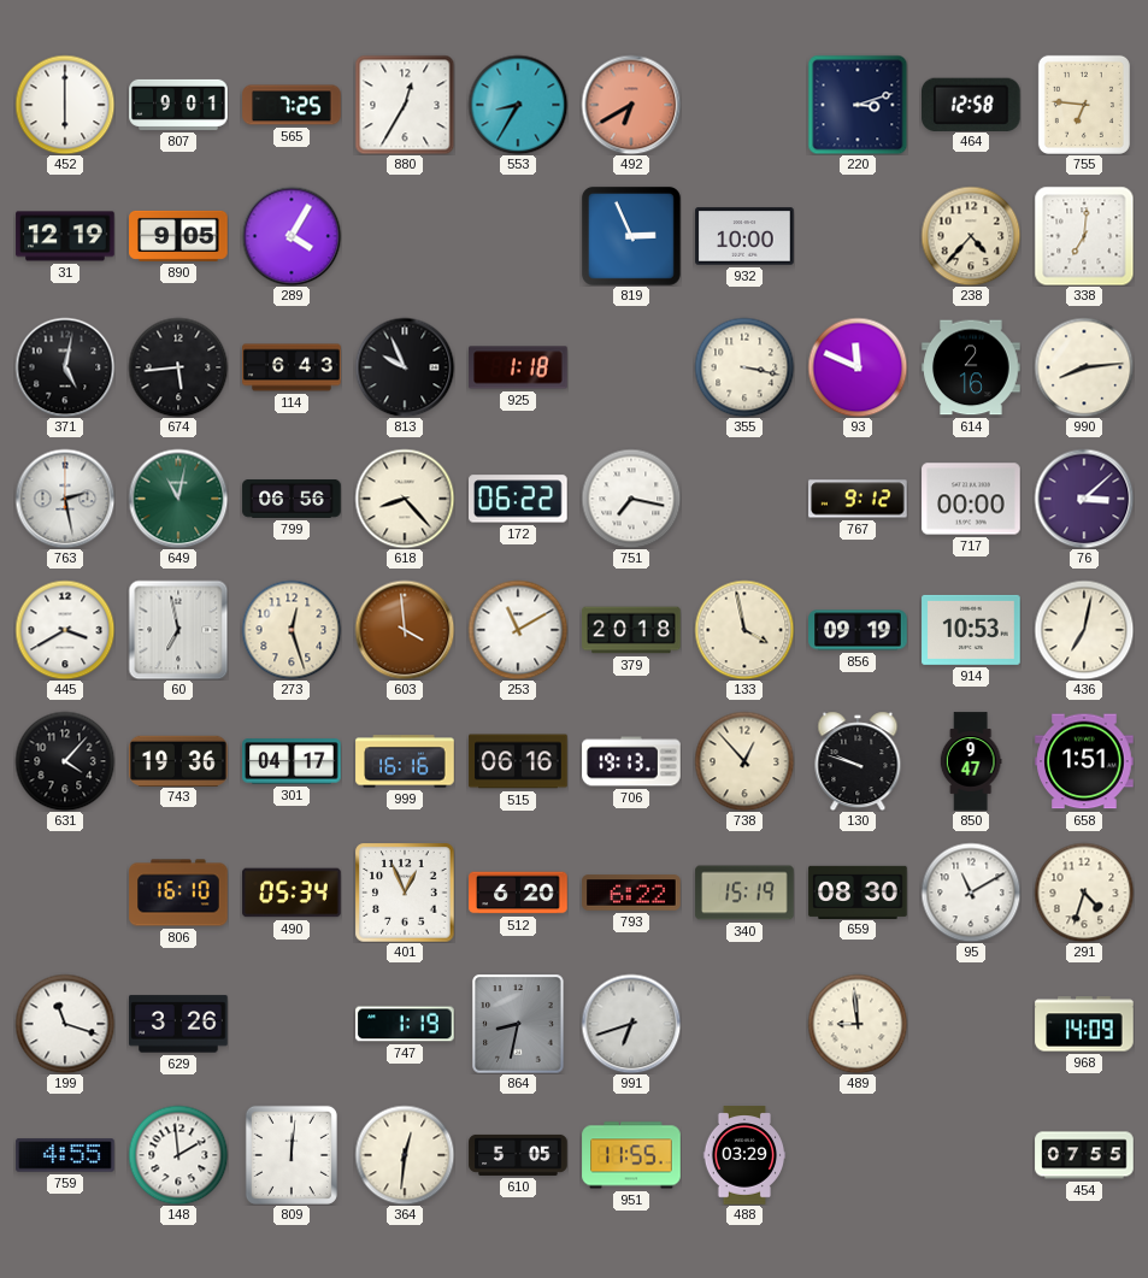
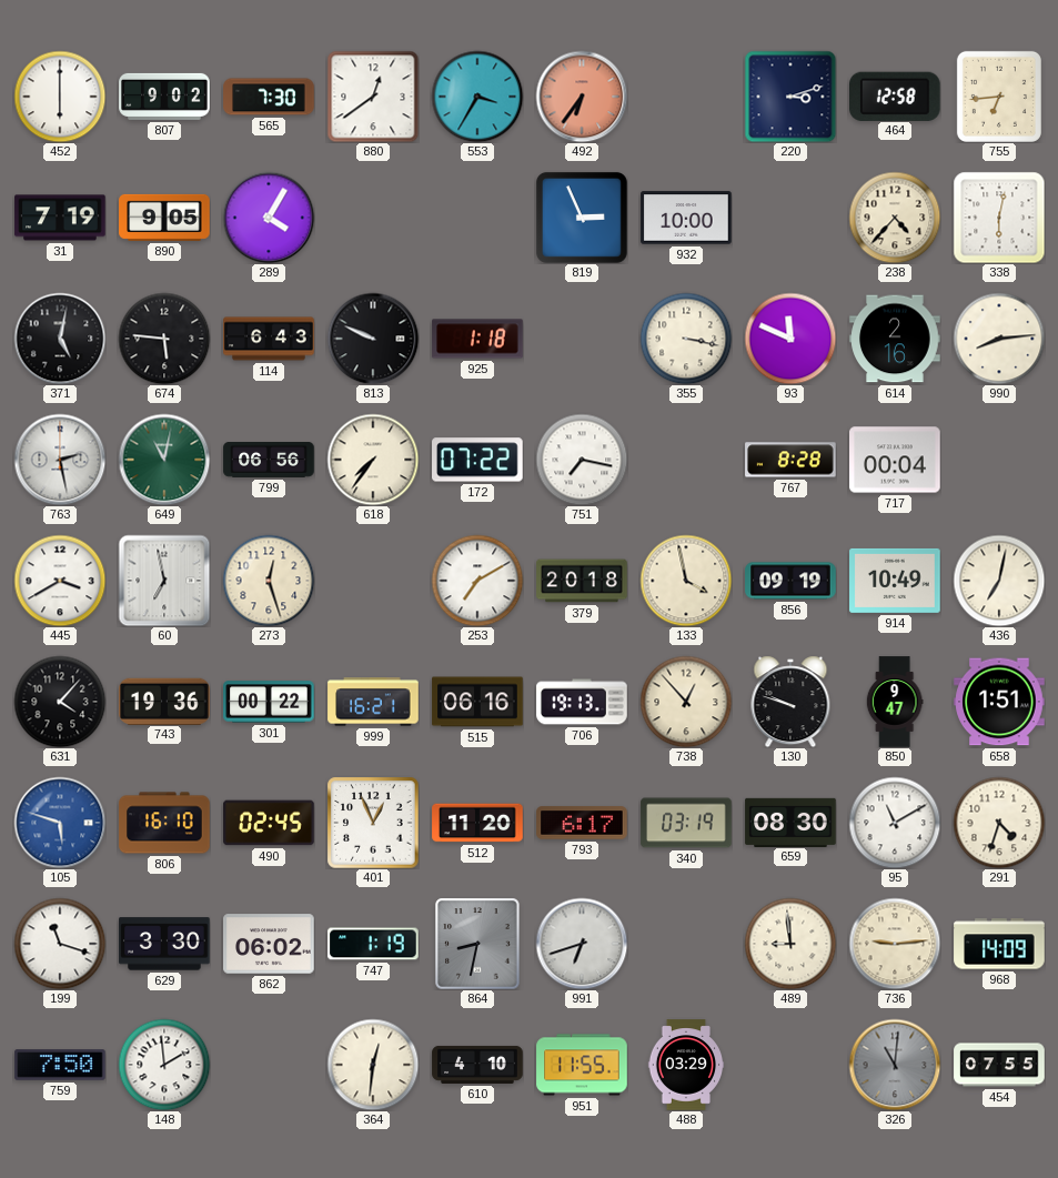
807: 9:01 -> 9:02
565: 7:25 -> 7:30
880: 12:35 -> 12:39
553: 8:35 -> 3:35
492: 6:40 -> 6:36
755: 6:46 -> 6:44
31: 12:19 -> 7:19
338: 7:01 -> 6:02
674: 5:44 -> 5:46
813: 9:56 -> 9:49
618: 8:23 -> 7:36
172: 06:22 -> 07:22
767: 9:12 -> 8:28
717: 00:00 -> 00:04
76: 3:08 -> none
603: 3:59 -> none
253: 11:10 -> 7:10
914: 10:53 -> 10:49
301: 04:17 -> 00:22
999: 16:16 -> 16:21
105: none -> 5:48
490: 05:34 -> 02:45
512: 6:20 -> 11:20
793: 6:22 -> 6:17
340: 15:19 -> 03:19
629: 3:26 -> 3:30
862: none -> 06:02
736: none -> 9:14
759: 4:55 -> 7:50
809: 12:01 -> none
610: 5:05 -> 4:10
326: none -> 11:01
